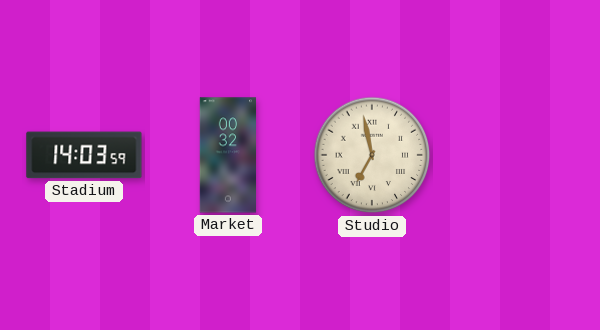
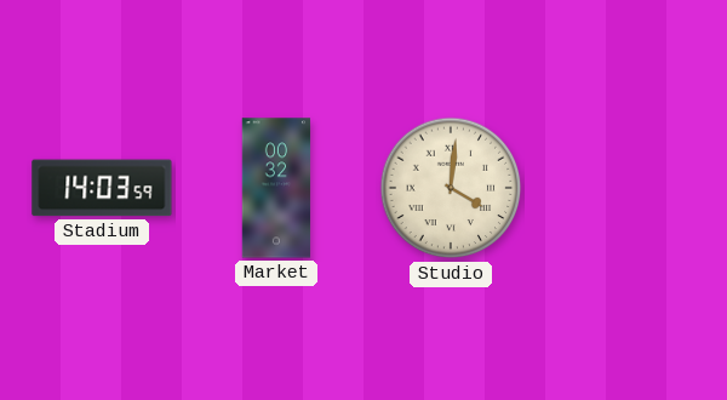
Studio: 6:58 -> 4:01
